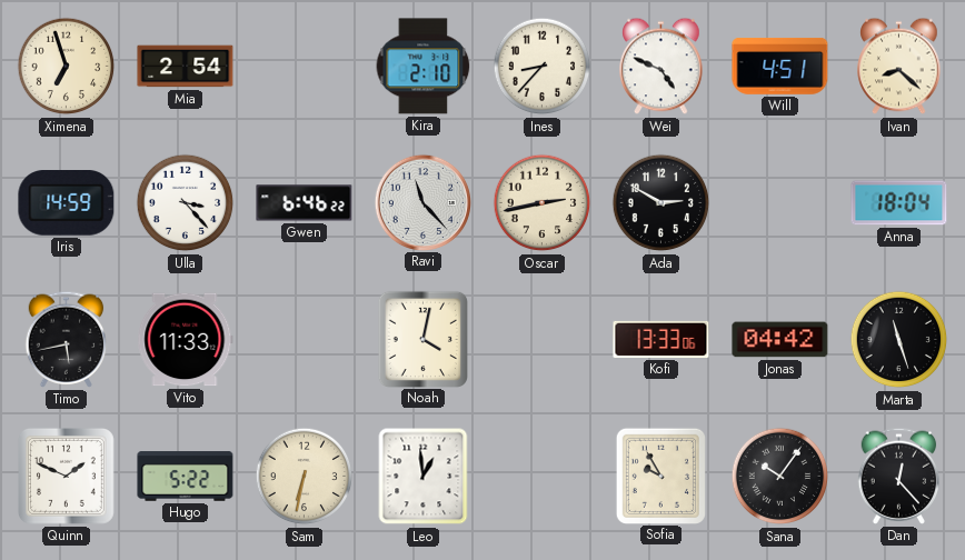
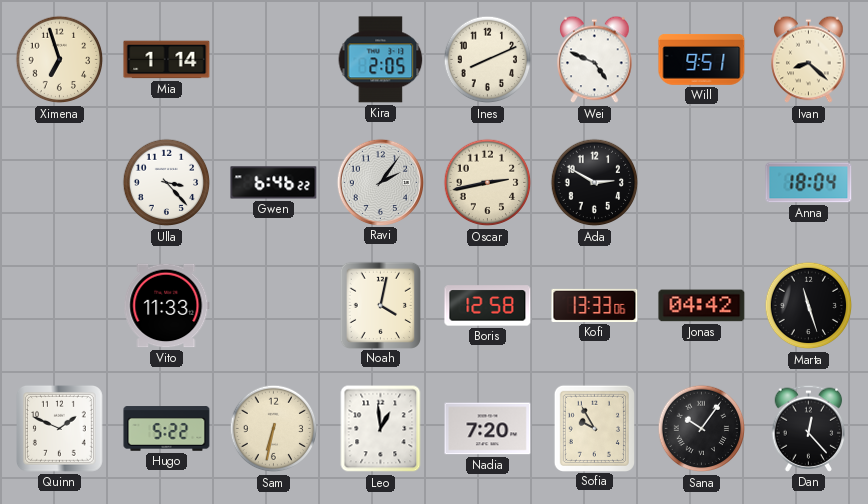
Mia: 2:54 -> 1:14
Kira: 2:10 -> 2:05
Ines: 8:37 -> 8:11
Will: 4:51 -> 9:51
Iris: 14:59 -> none
Ravi: 11:23 -> 2:06
Timo: 5:43 -> none
Boris: none -> 12:58
Nadia: none -> 7:20
